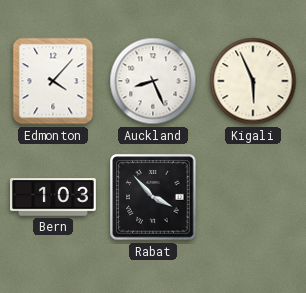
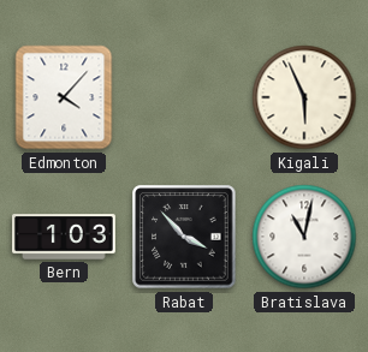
Auckland: 8:26 -> none
Bratislava: none -> 11:02
